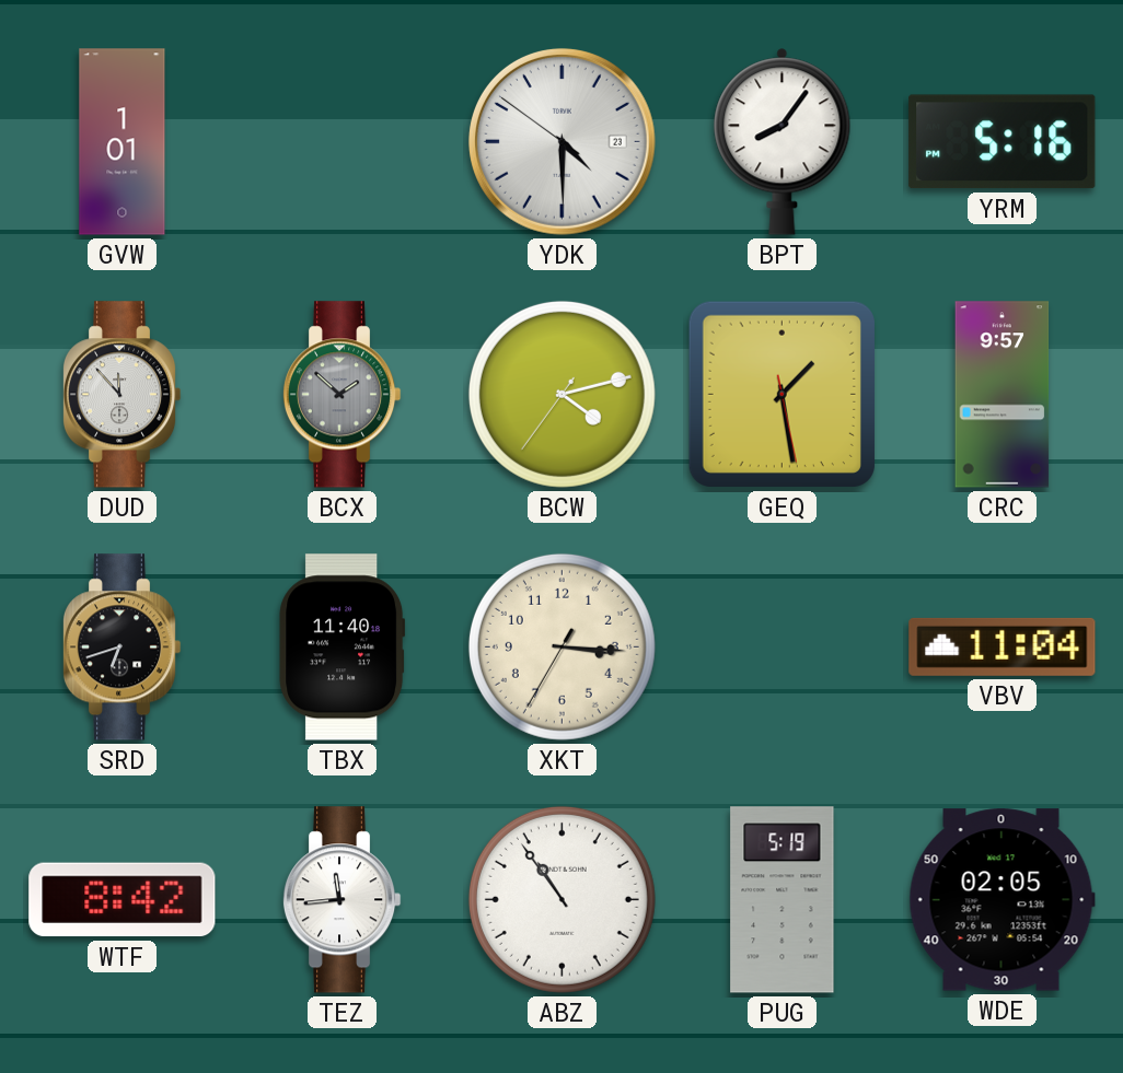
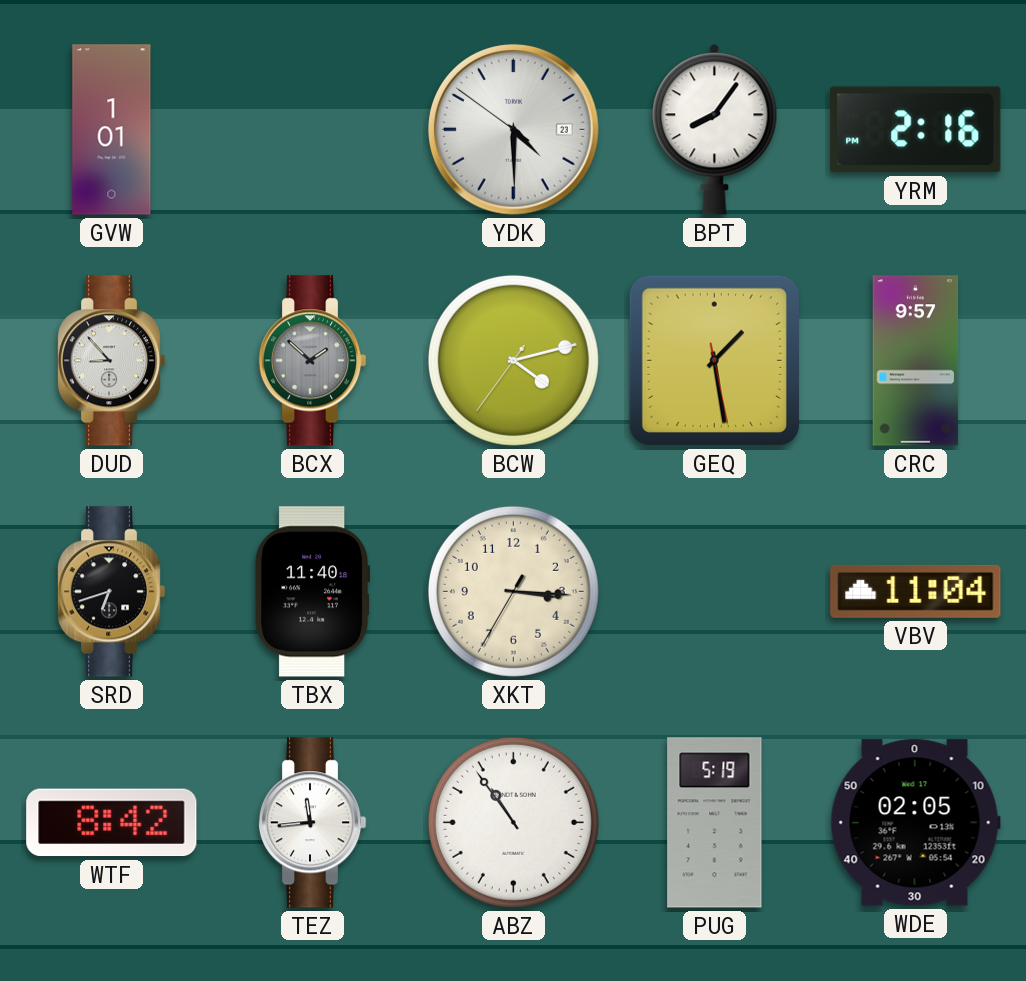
YRM: 5:16 -> 2:16
DUD: 11:53 -> 8:53
